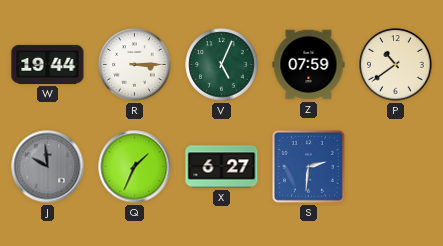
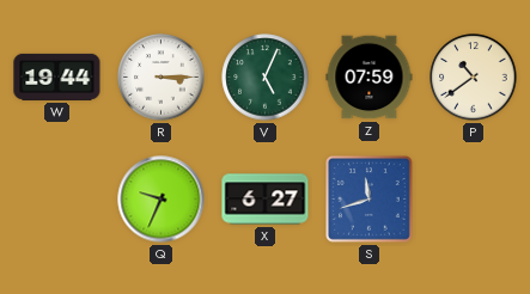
J: 9:59 -> none
Q: 1:34 -> 9:34
S: 2:31 -> 11:42
